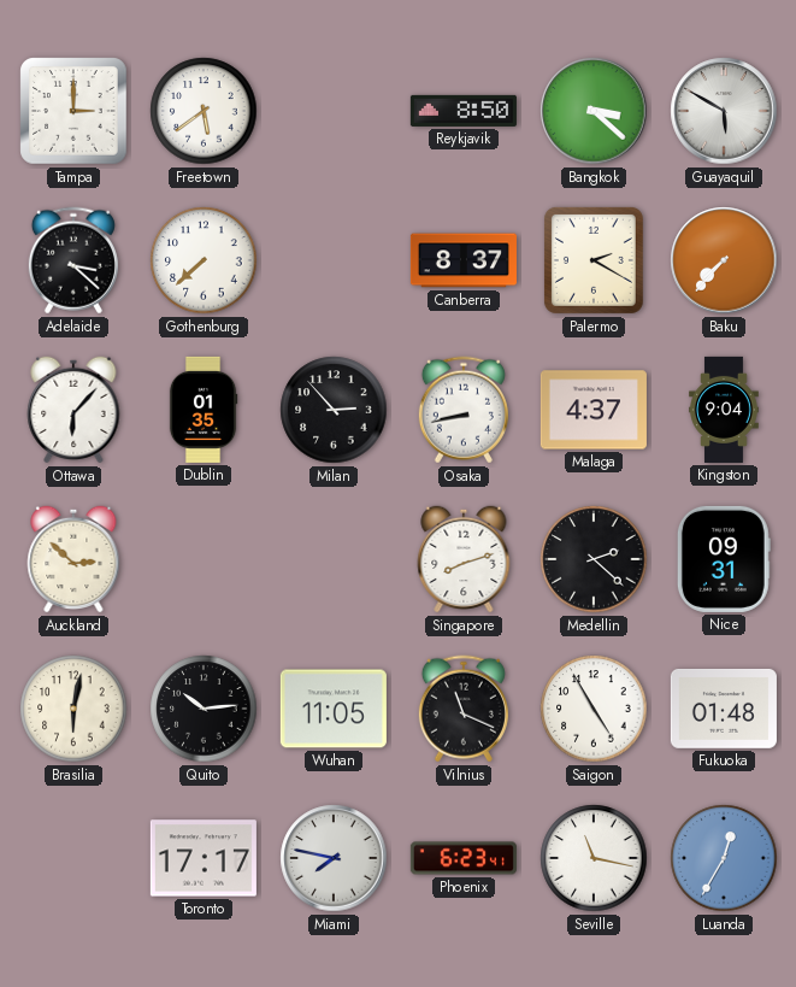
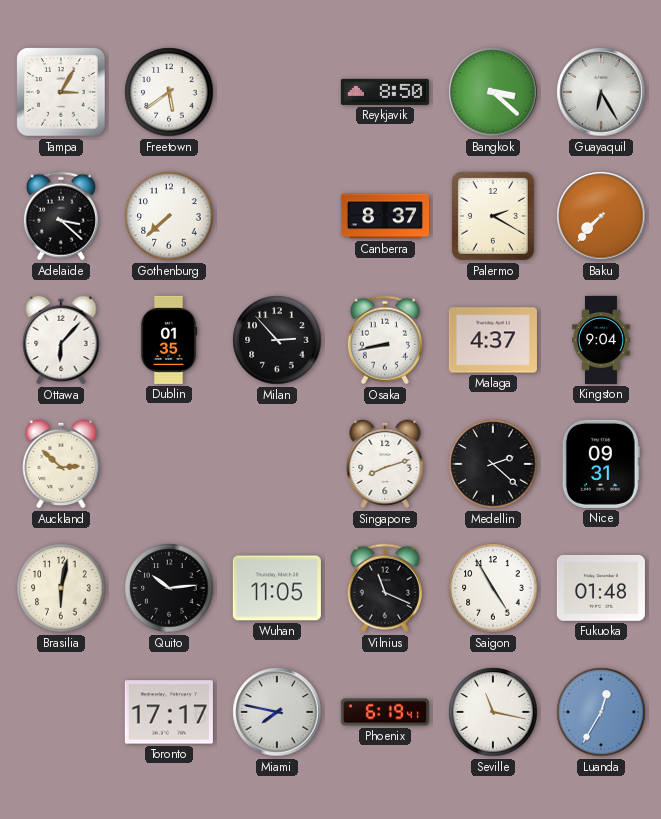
Tampa: 3:00 -> 3:05
Guayaquil: 5:50 -> 6:25
Phoenix: 6:23 -> 6:19
